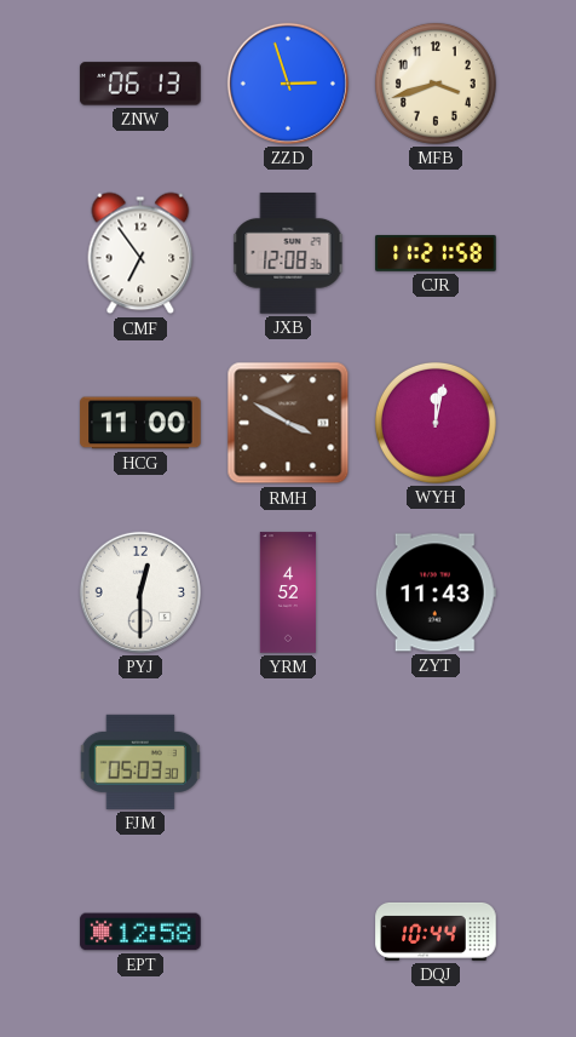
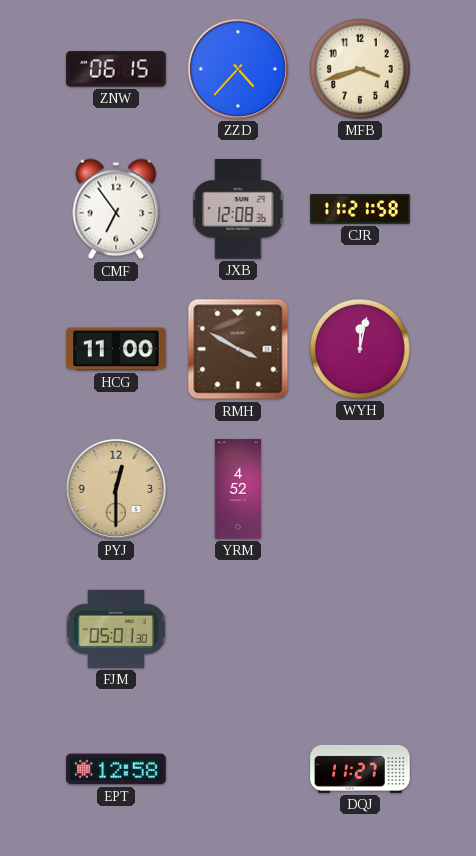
ZNW: 06:13 -> 06:15
ZZD: 2:57 -> 4:37
PYJ dial: white -> champagne
ZYT: 11:43 -> none
FJM: 05:03 -> 05:01
DQJ: 10:44 -> 11:27
